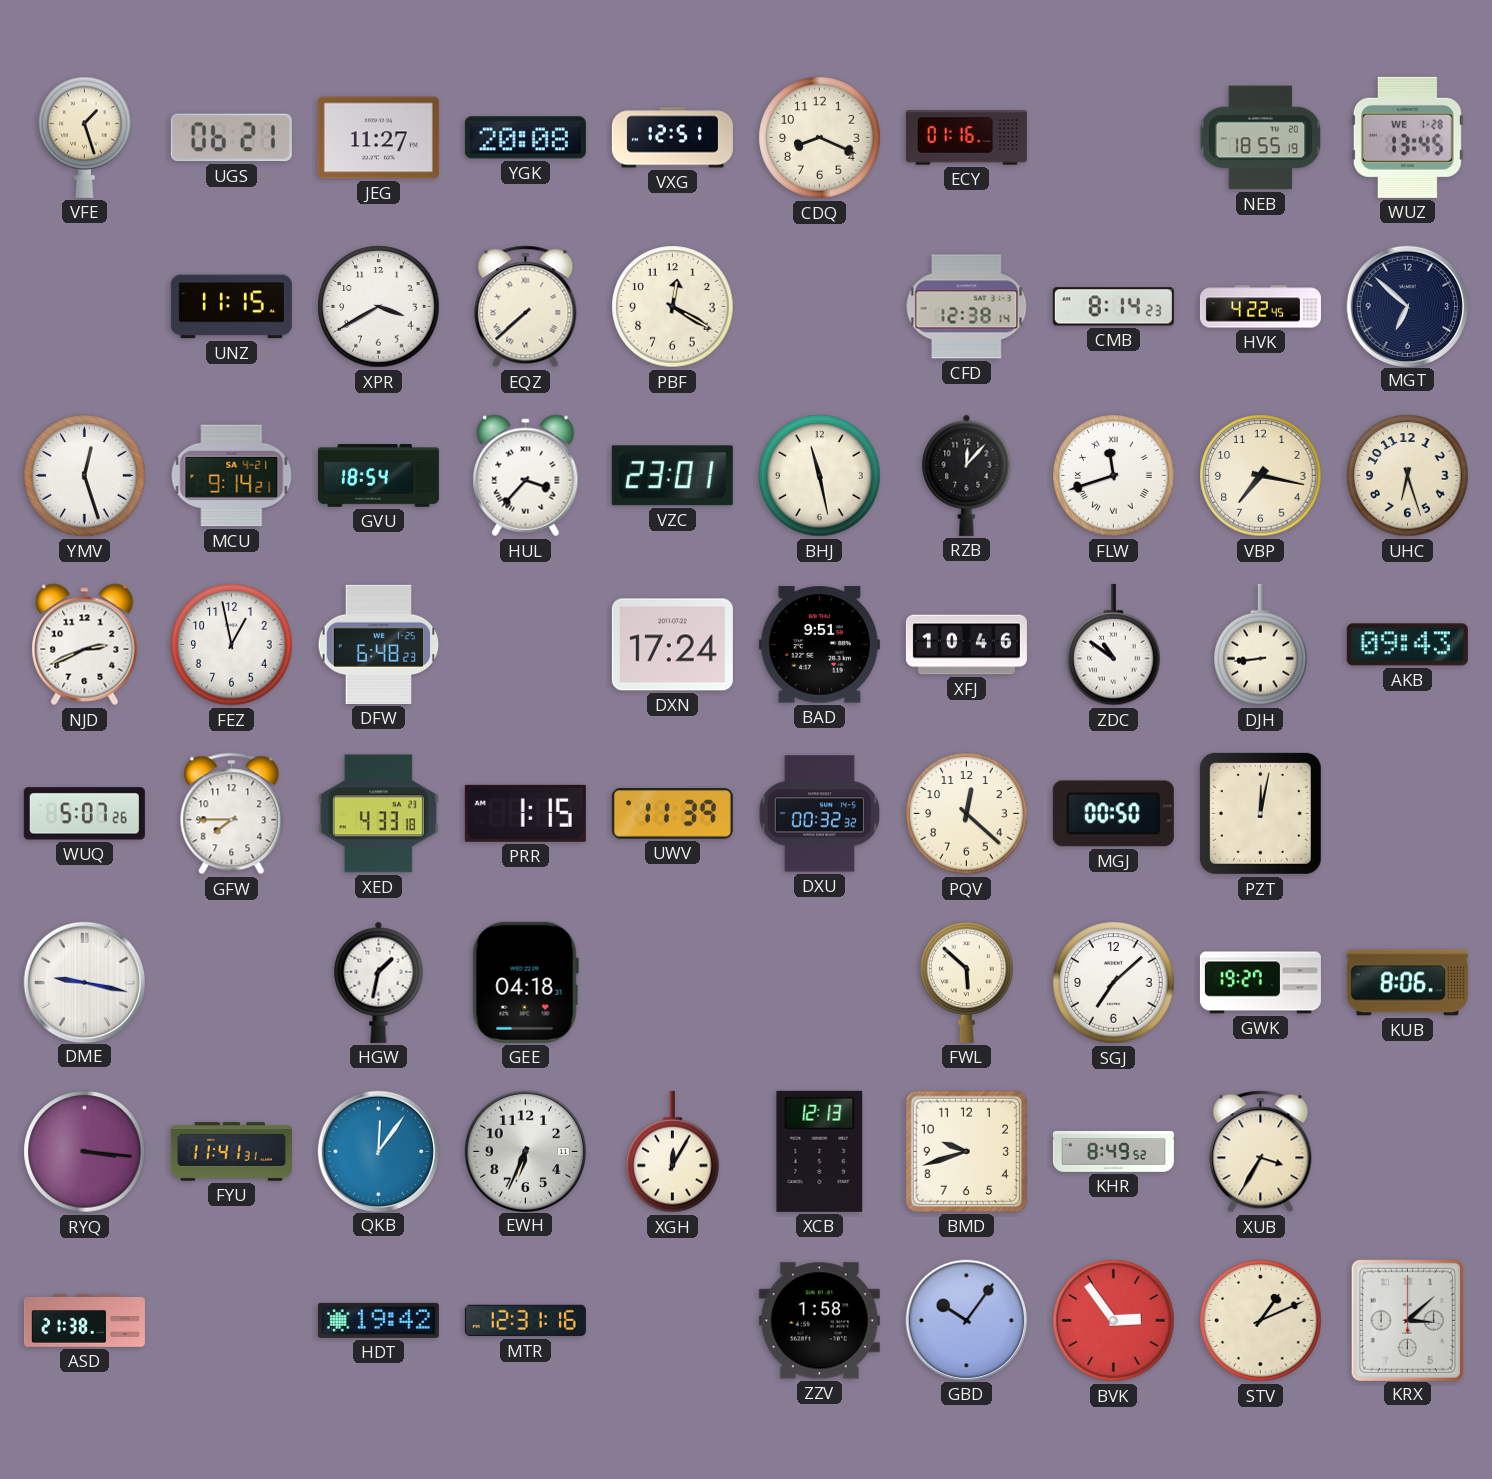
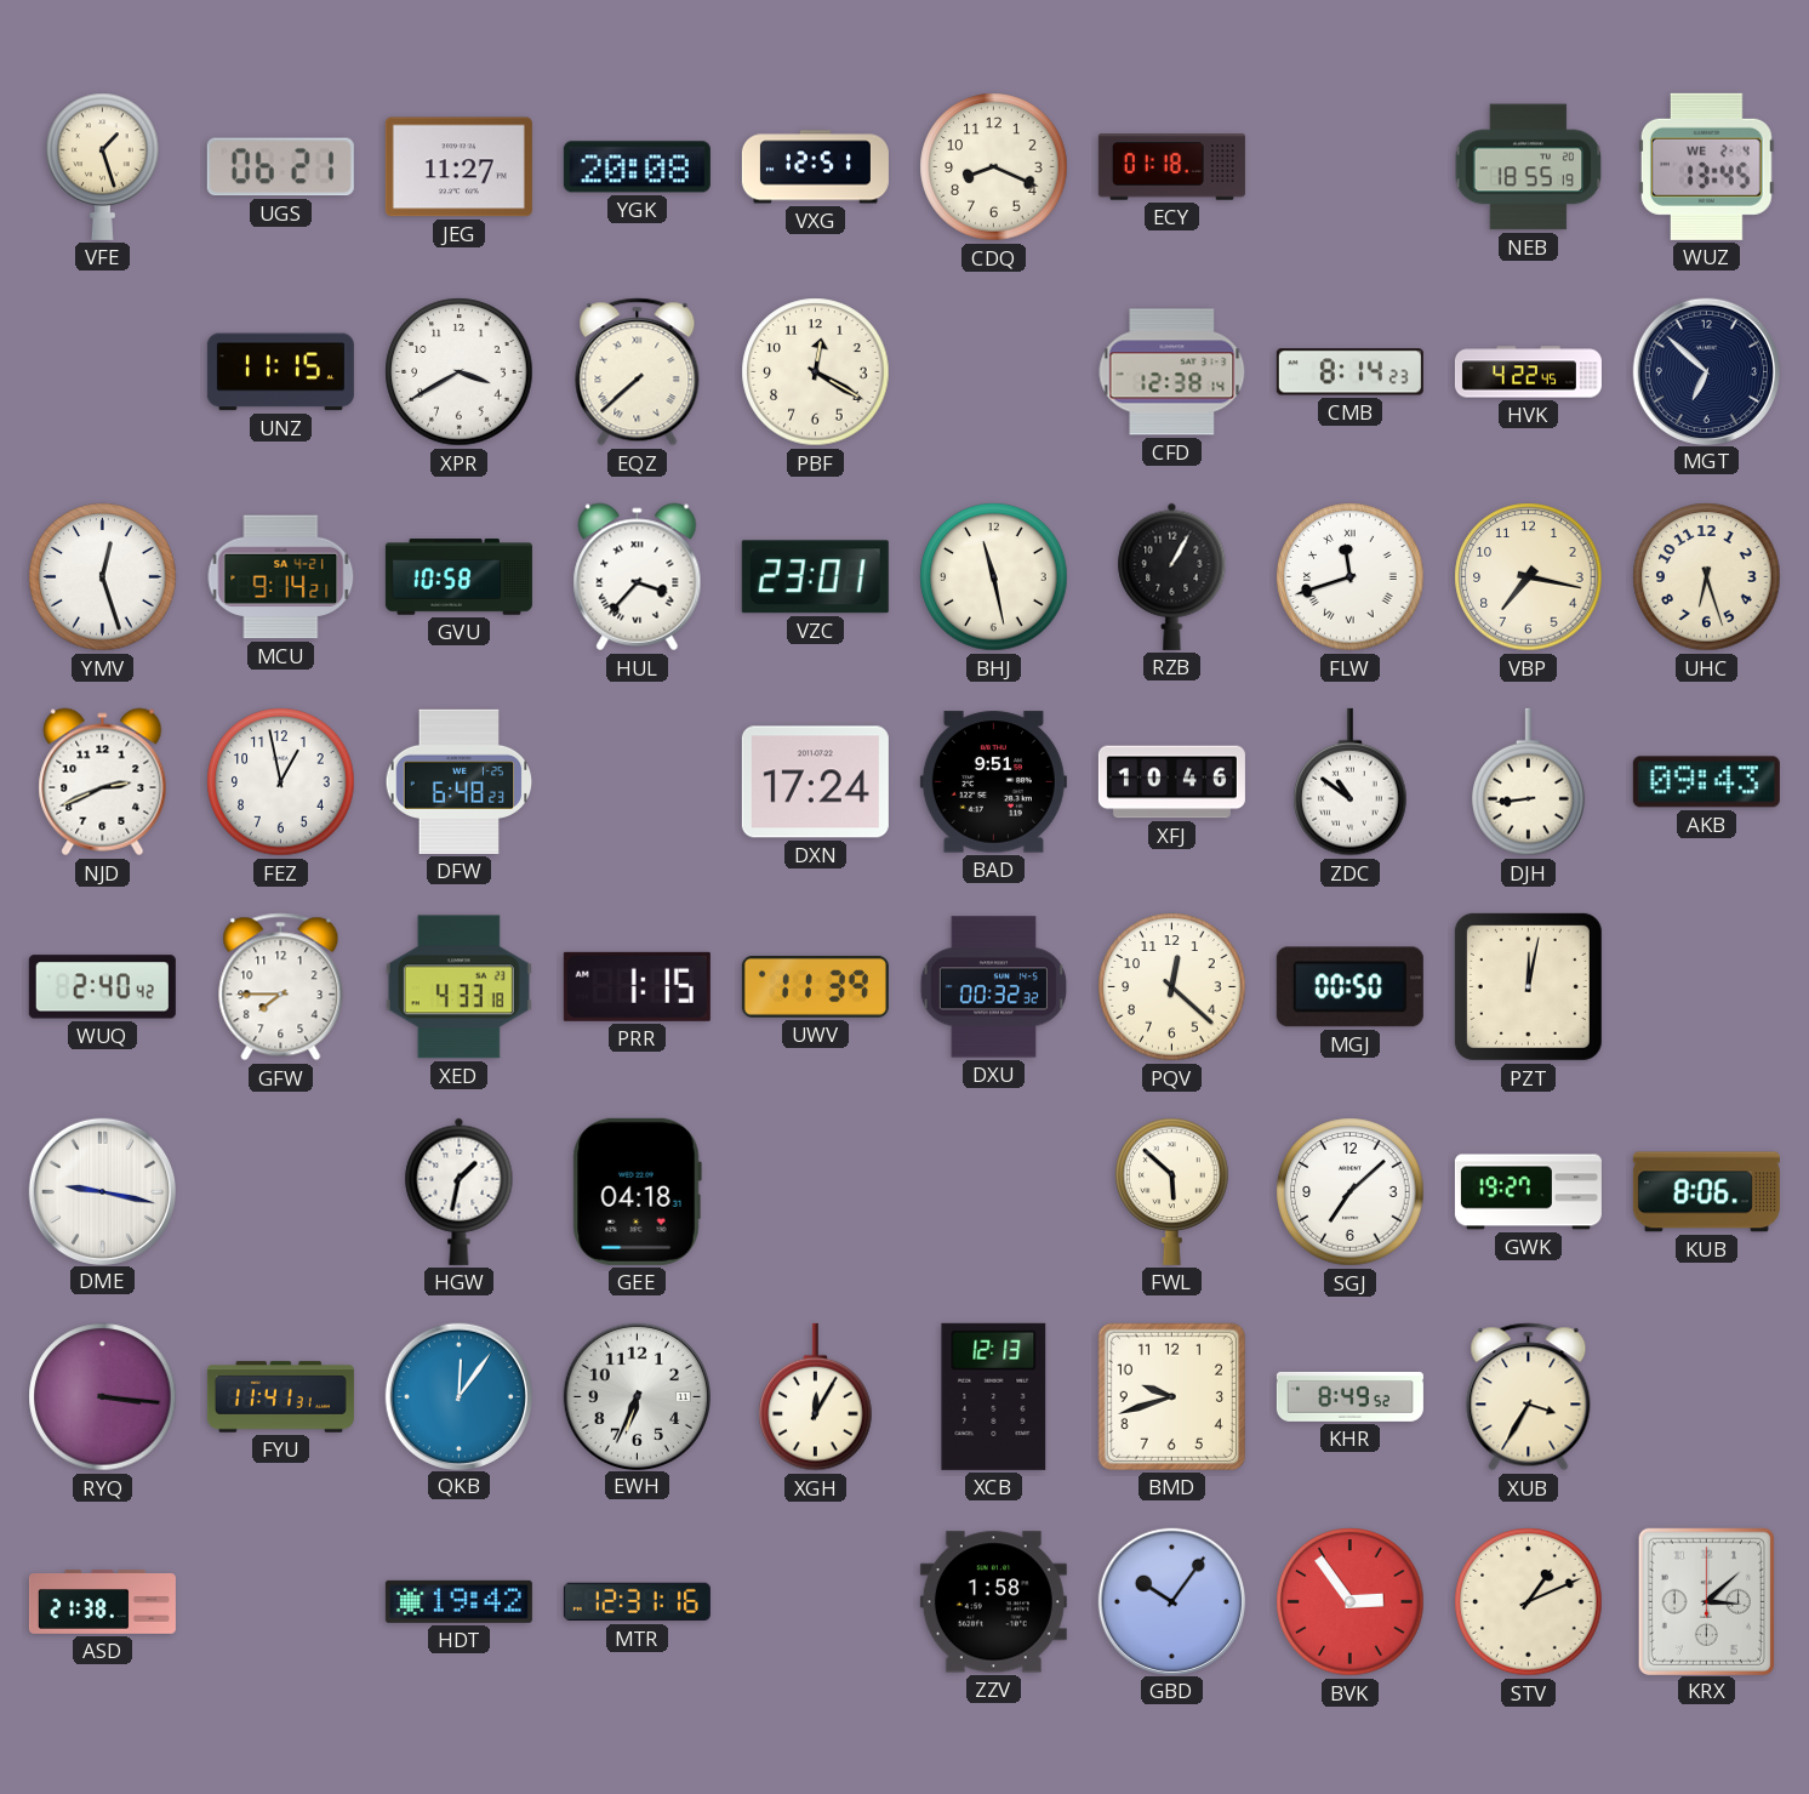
ECY: 01:16 -> 01:18
WUZ date: WE 1-28 -> WE 2-4
GVU: 18:54 -> 10:58
RZB: 12:07 -> 1:05
WUQ: 5:07 -> 2:40
